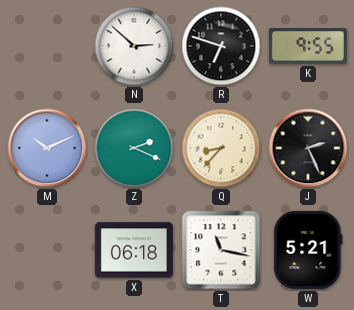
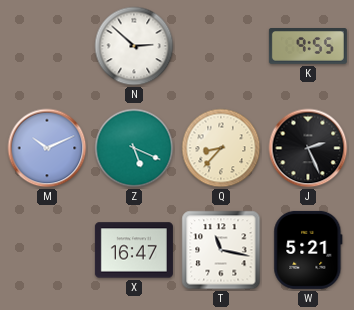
R: 6:48 -> none
Z: 2:19 -> 5:19
X: 06:18 -> 16:47
